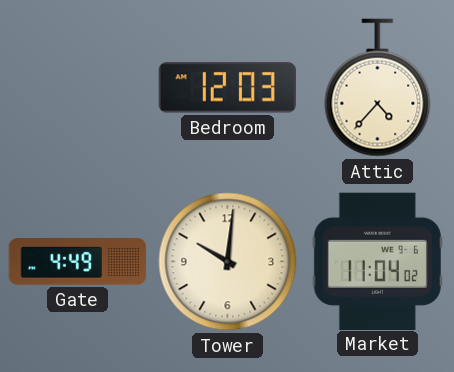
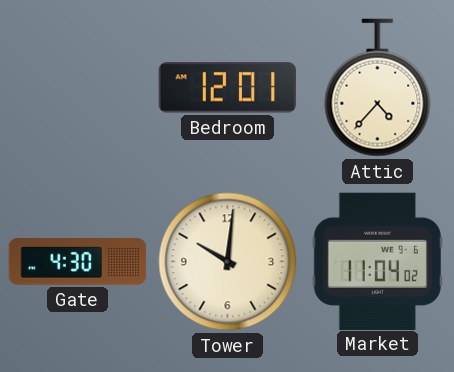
Bedroom: 12:03 -> 12:01
Gate: 4:49 -> 4:30
